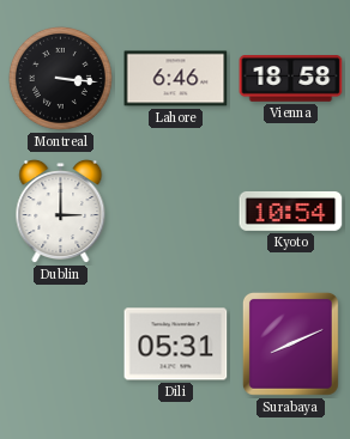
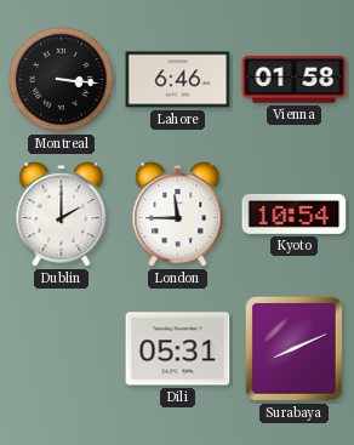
Vienna: 18:58 -> 01:58
Dublin: 3:00 -> 2:00
London: none -> 11:45
